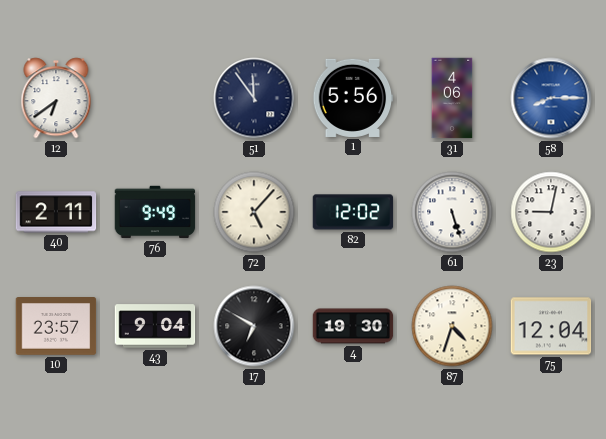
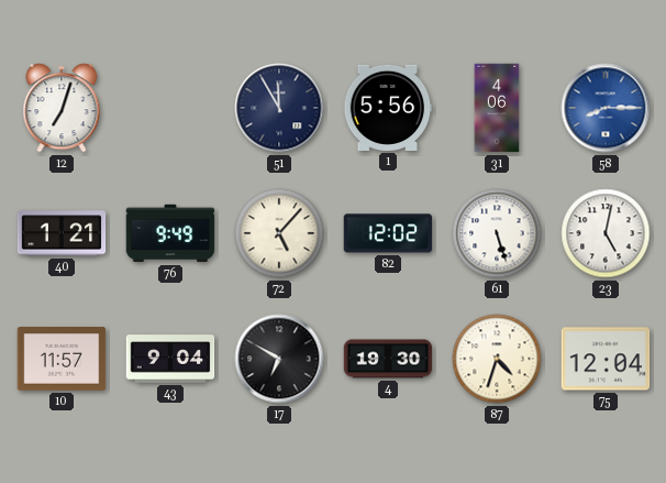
12: 6:39 -> 7:03
51: 11:54 -> 11:55
40: 2:11 -> 1:21
23: 9:02 -> 5:02
10: 23:57 -> 11:57
